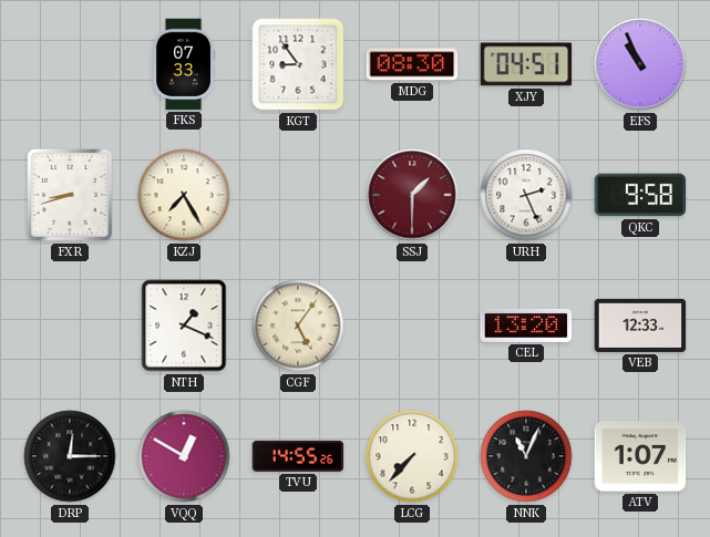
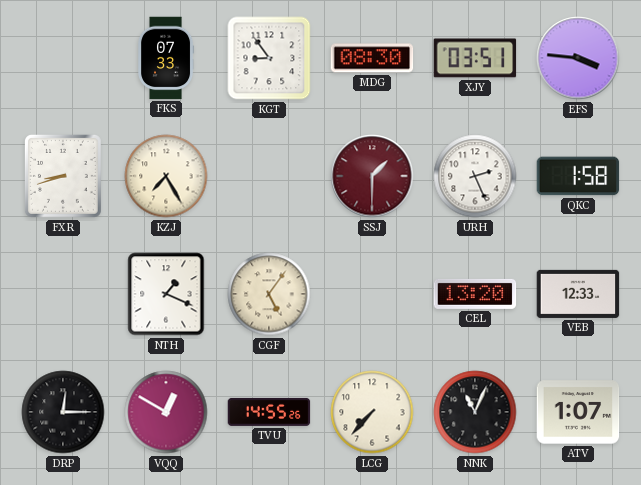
XJY: 04:51 -> 03:51
EFS: 10:56 -> 3:46
QKC: 9:58 -> 1:58
